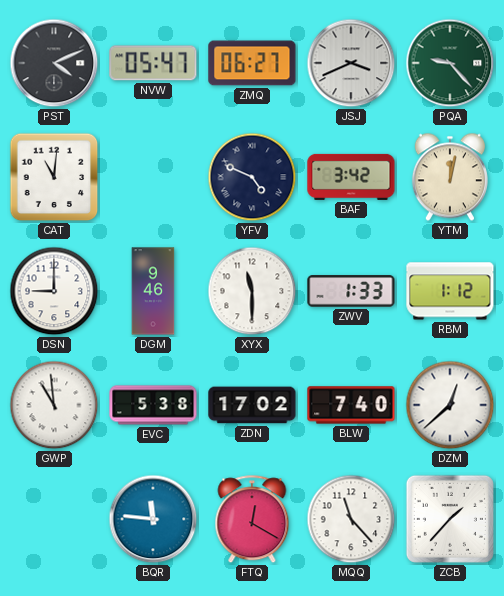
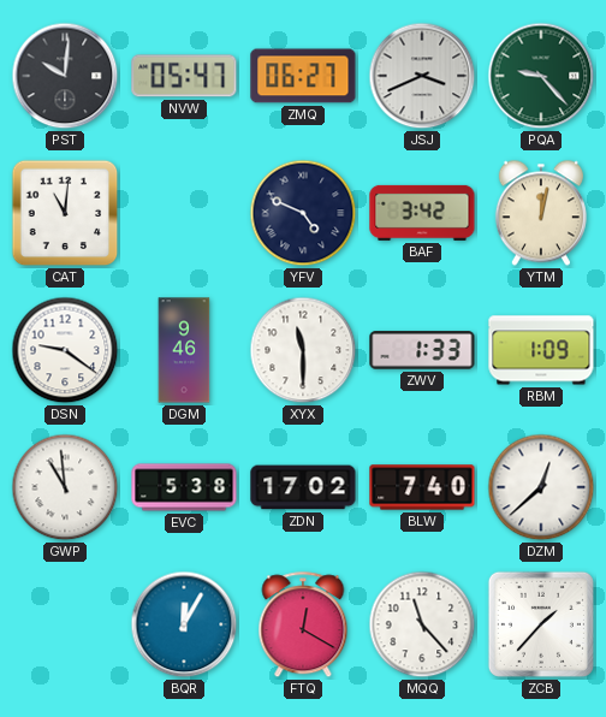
PST: 4:11 -> 10:01
DSN: 9:00 -> 9:21
RBM: 1:12 -> 1:09
BQR: 11:46 -> 12:05
